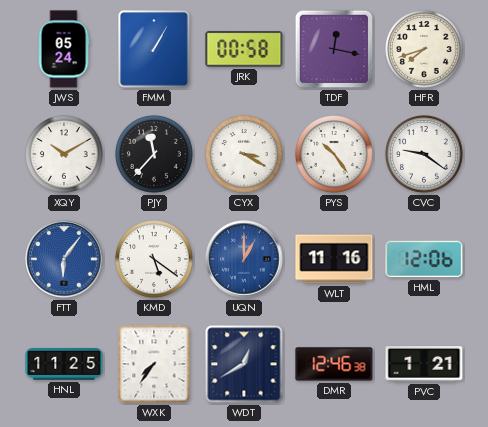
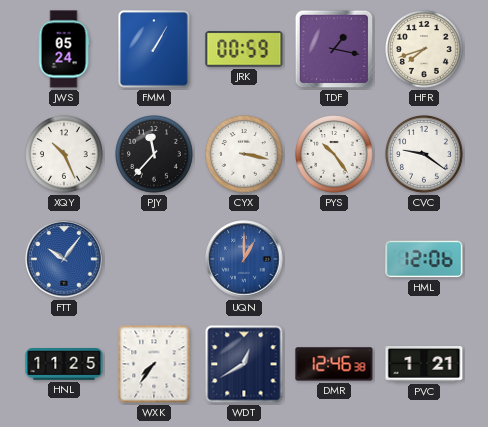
JRK: 00:58 -> 00:59
TDF: 12:17 -> 1:17
XQY: 10:10 -> 10:26
CYX: 3:20 -> 3:17
FTT: 6:06 -> 10:06
KMD: 5:21 -> none
WLT: 11:16 -> none
